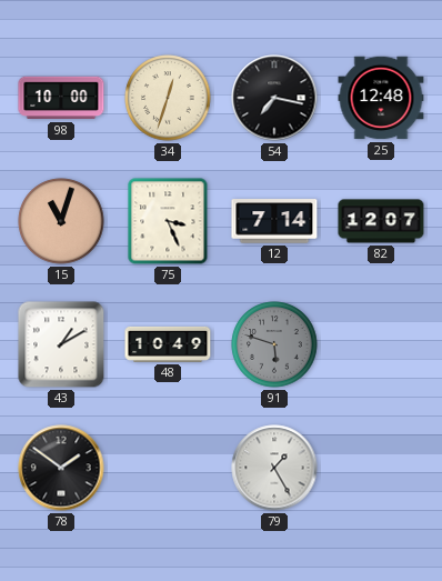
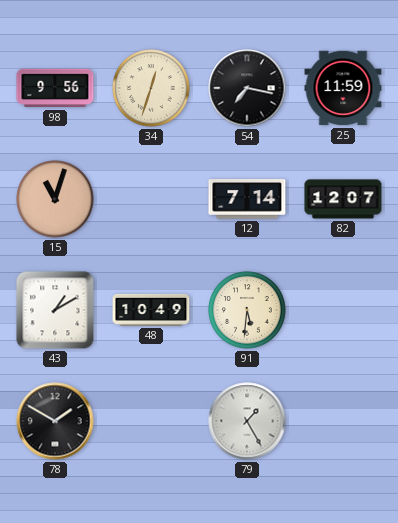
98: 10:00 -> 9:56
25: 12:48 -> 11:59
75: 3:26 -> none
91: 5:48 -> 5:31
91 dial: grey -> cream
78: 1:51 -> 1:50
